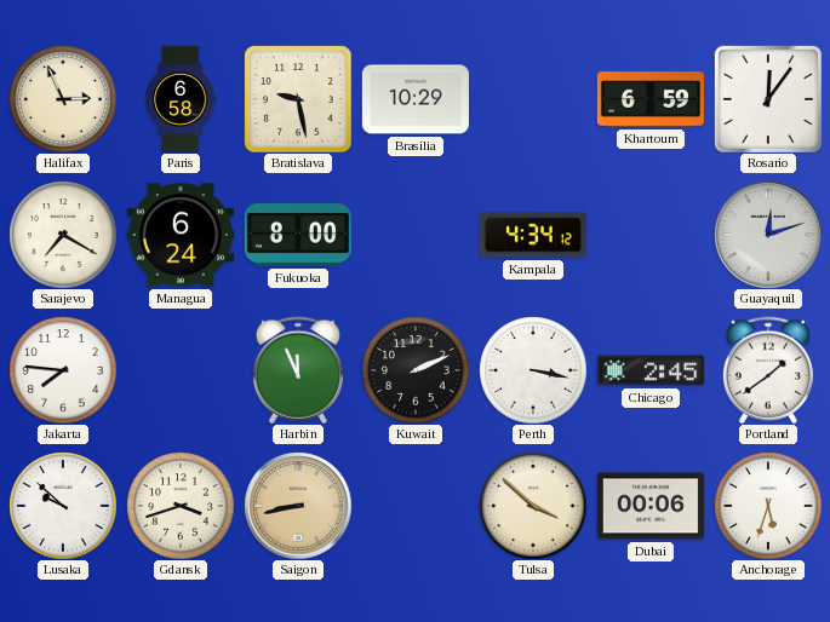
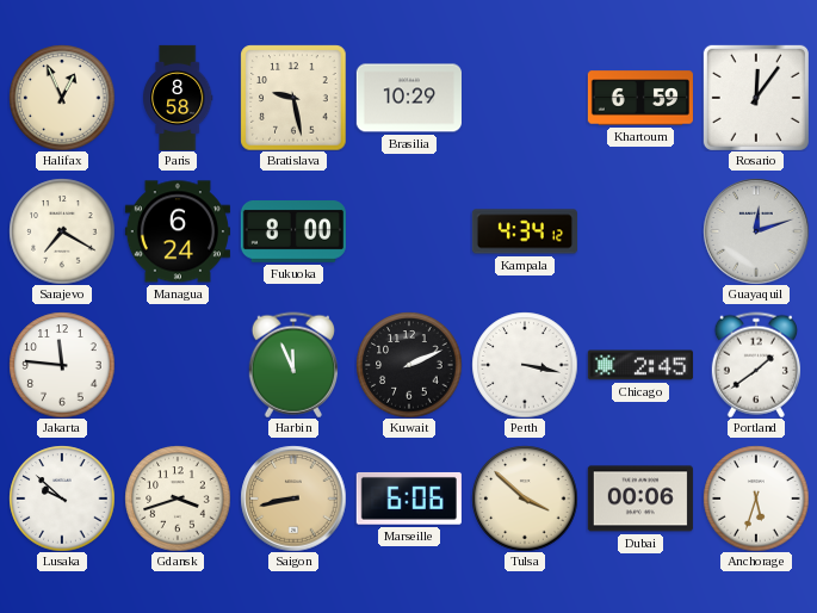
Halifax: 2:56 -> 12:56
Paris: 6:58 -> 8:58
Jakarta: 7:46 -> 11:46
Marseille: none -> 6:06
